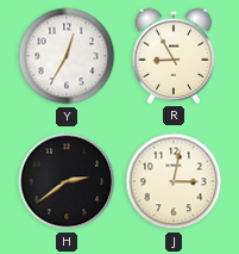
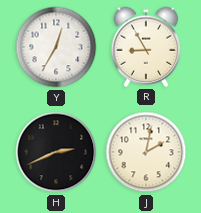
H: 2:39 -> 2:41
J: 3:02 -> 2:02
